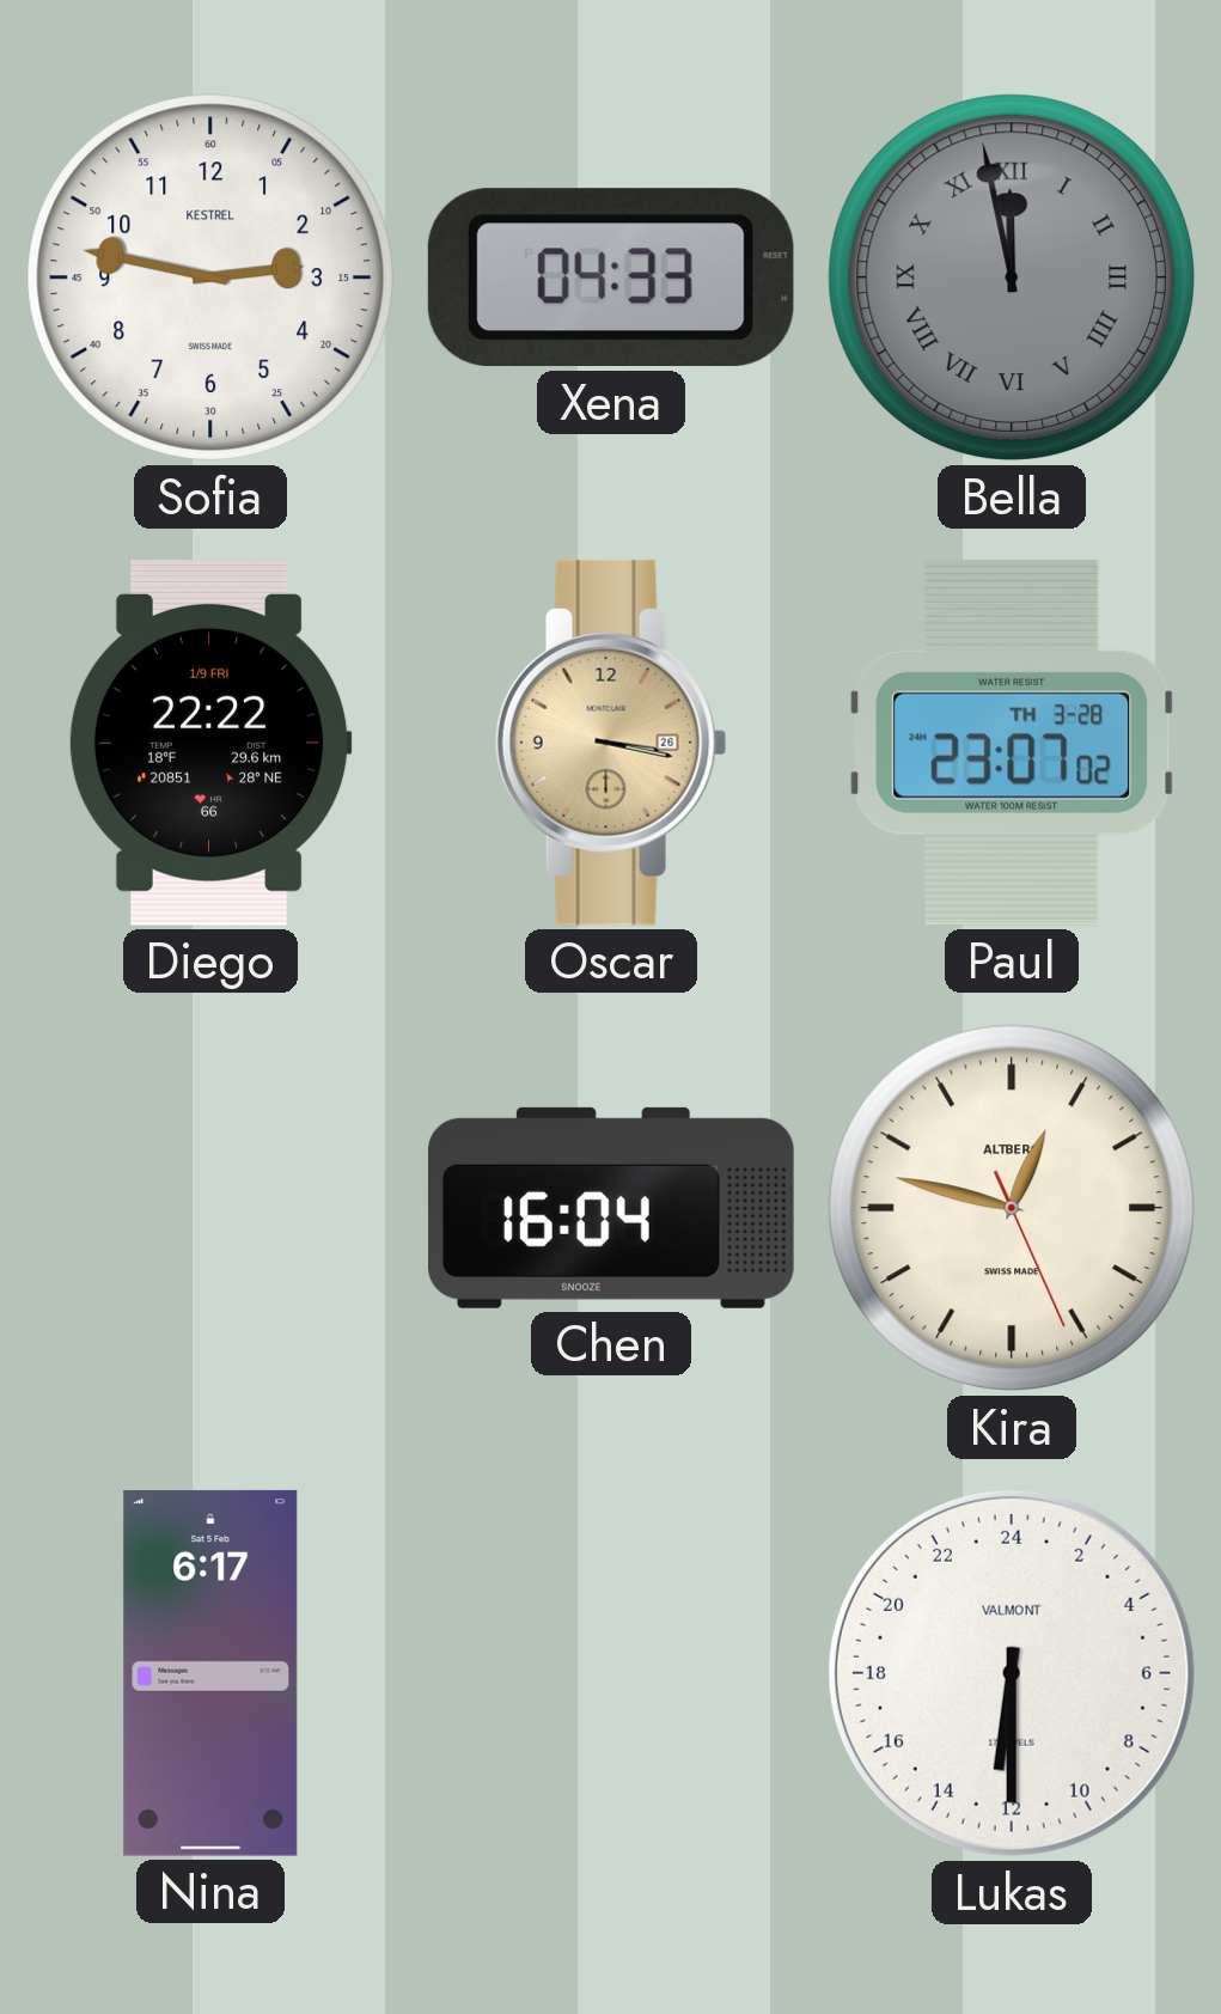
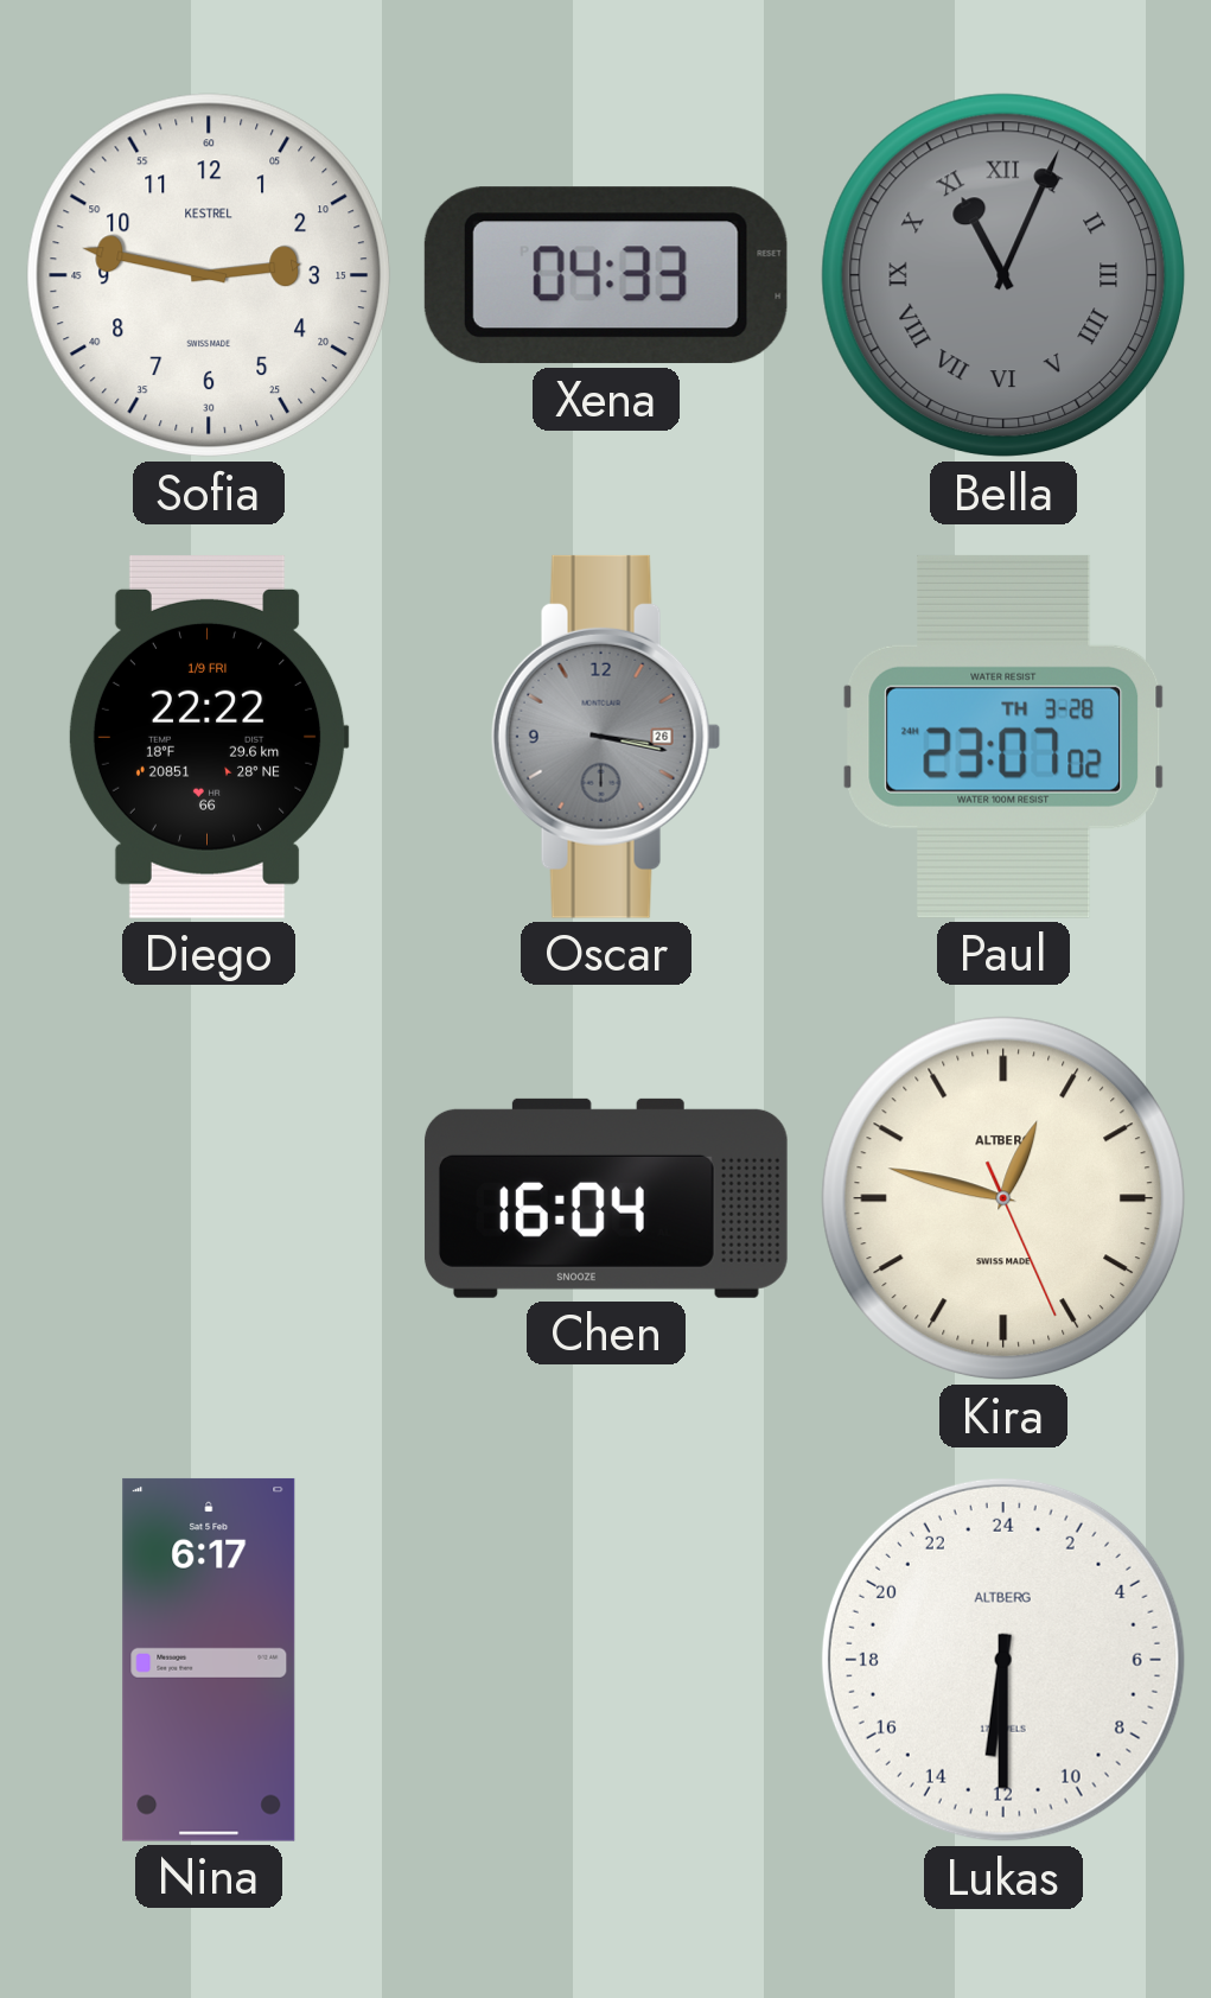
Bella: 11:58 -> 11:04
Oscar dial: champagne -> grey
Lukas brand: VALMONT -> ALTBERG
